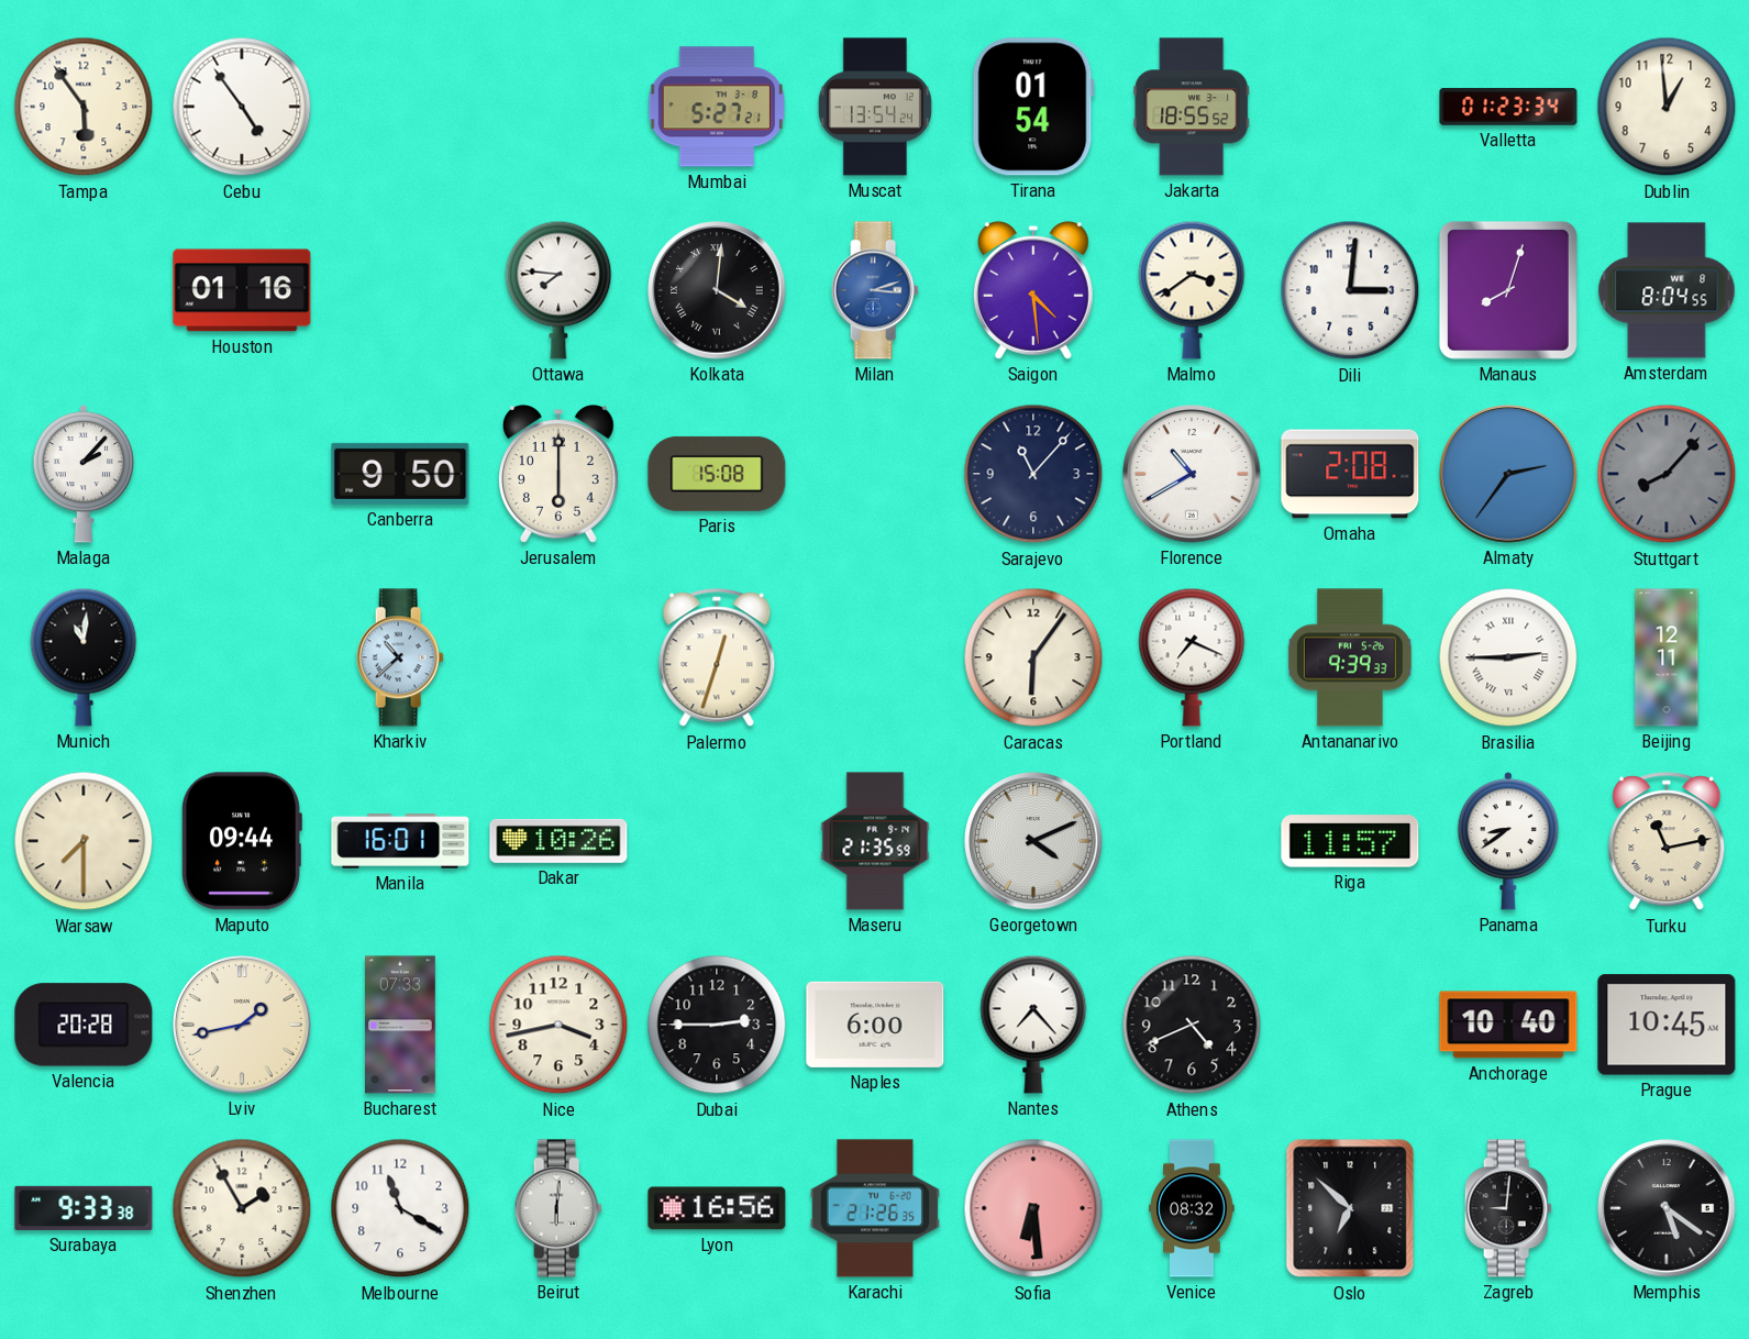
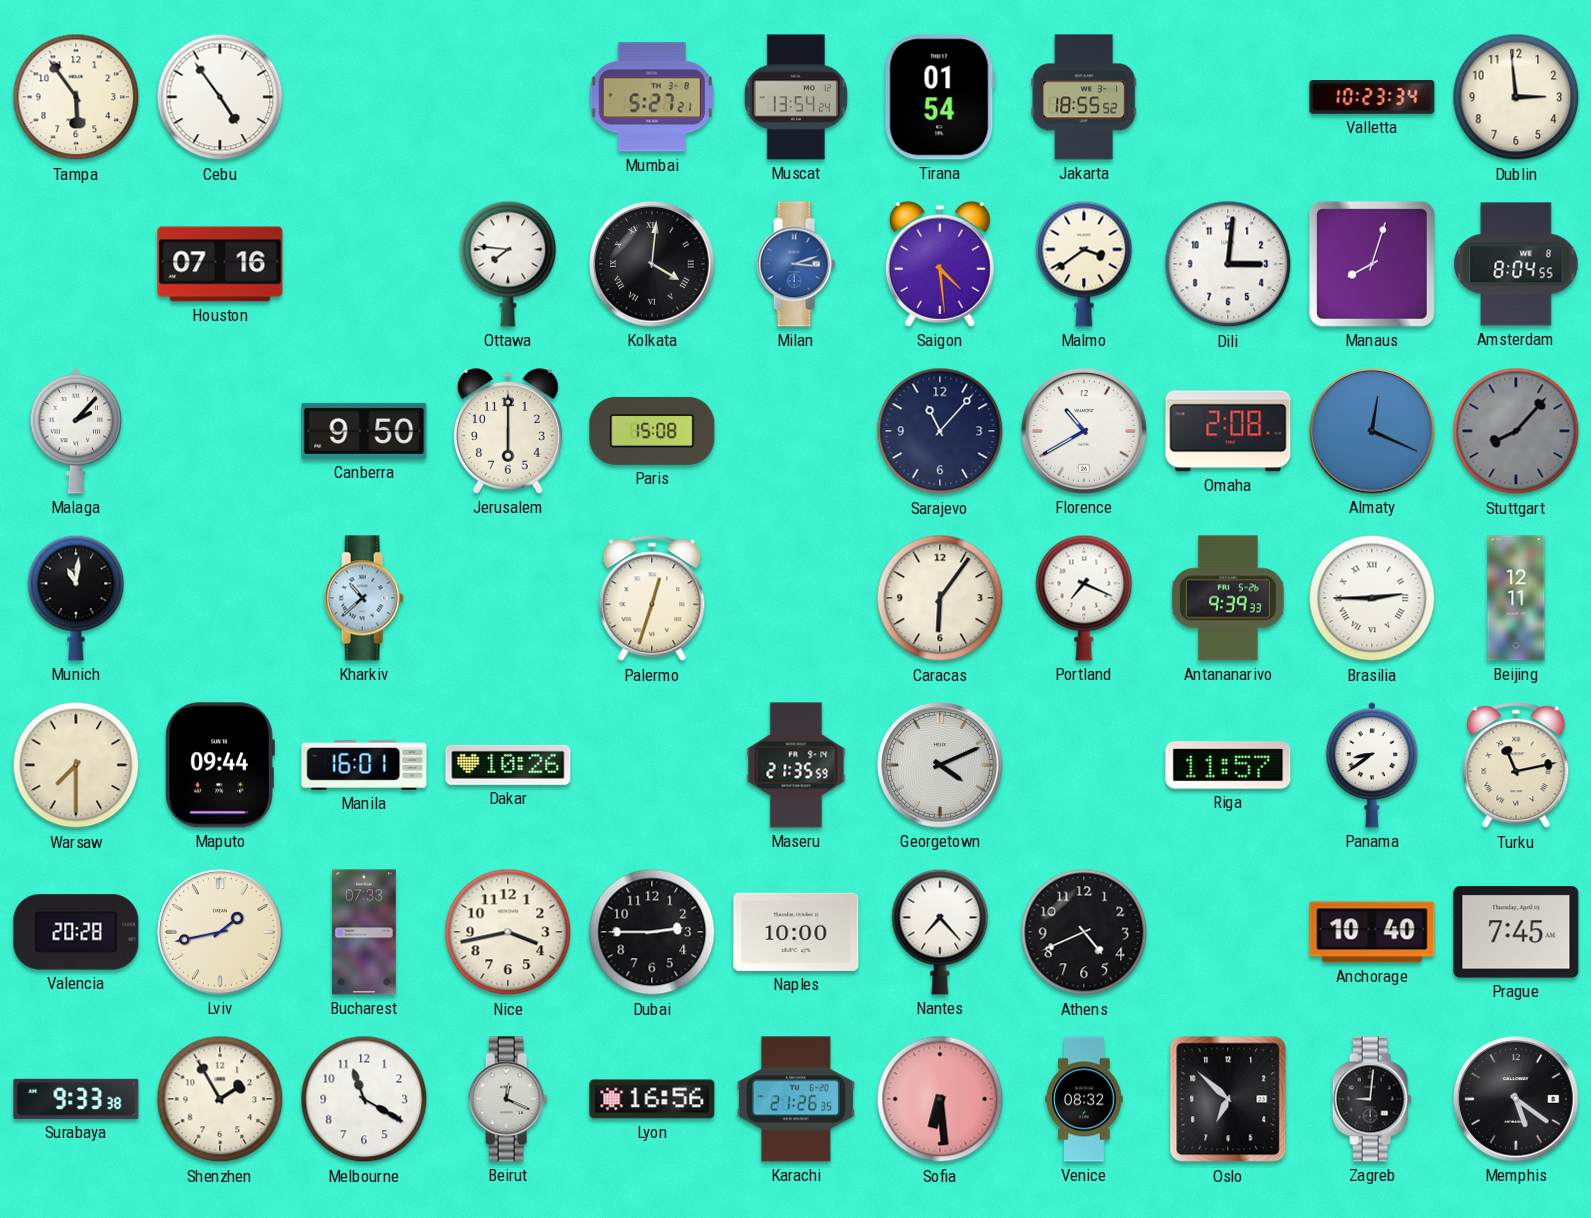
Valletta: 01:23 -> 10:23
Dublin: 12:59 -> 2:59
Houston: 01:16 -> 07:16
Almaty: 2:36 -> 12:19
Naples: 6:00 -> 10:00
Prague: 10:45 -> 7:45
Beirut: 6:01 -> 12:19
